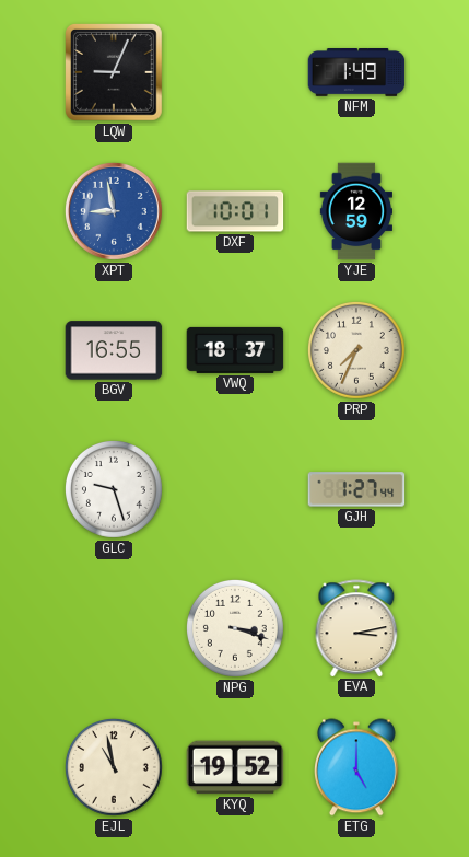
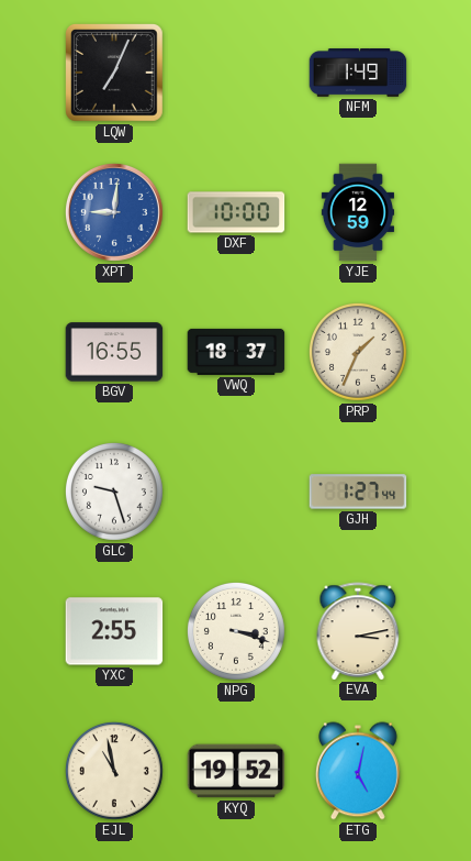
LQW: 9:04 -> 7:04
XPT: 8:58 -> 9:01
DXF: 10:01 -> 10:00
PRP: 7:34 -> 1:34
YXC: none -> 2:55
ETG: 5:00 -> 5:02
